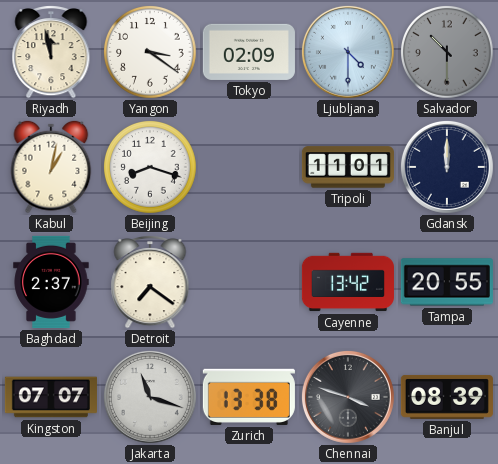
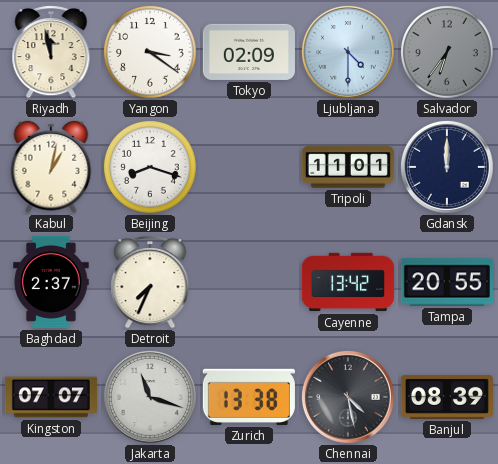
Salvador: 10:30 -> 6:36
Detroit: 7:21 -> 7:34
Chennai: 3:48 -> 4:28
